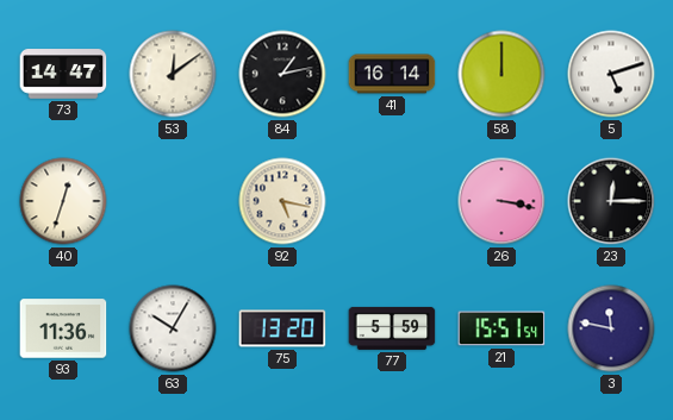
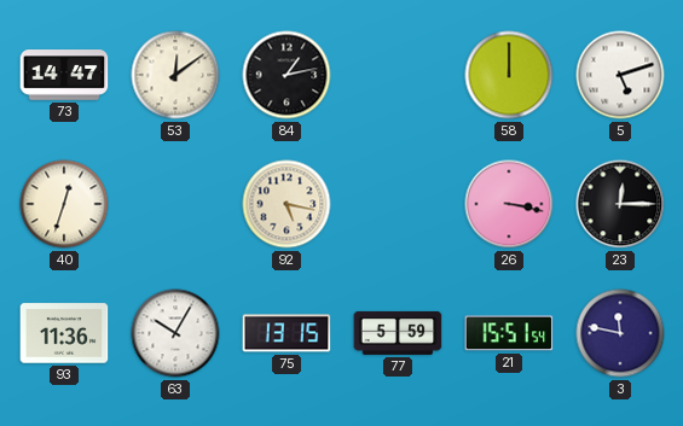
41: 16:14 -> none
75: 13:20 -> 13:15
